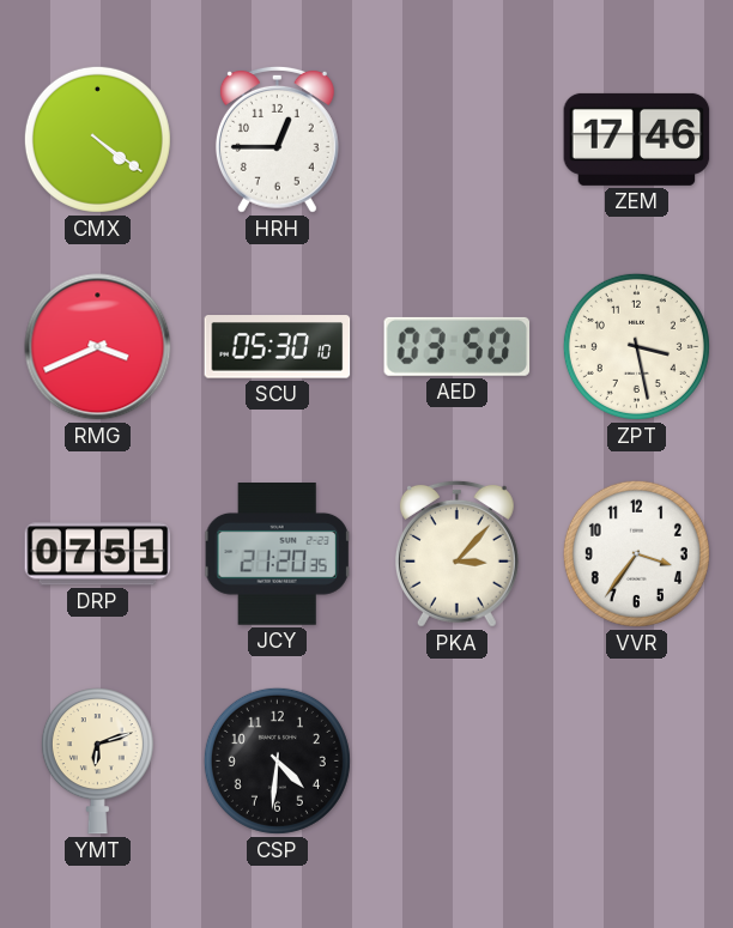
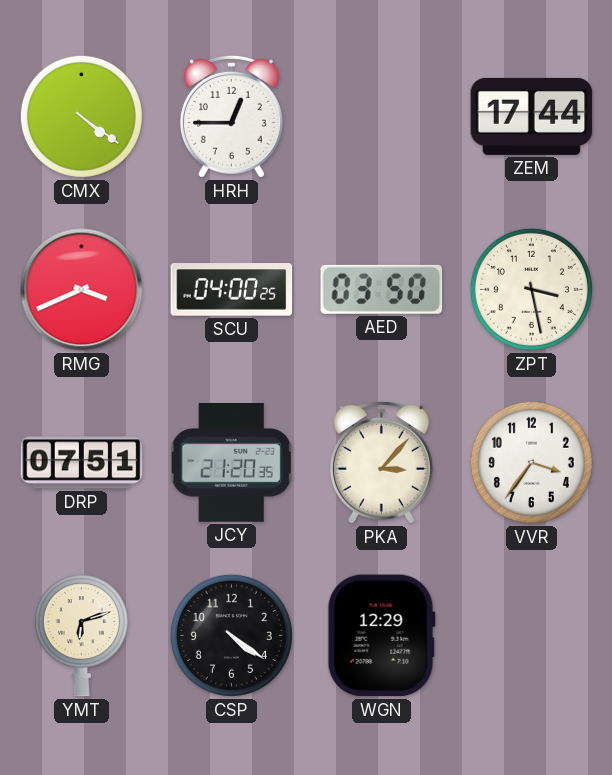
ZEM: 17:46 -> 17:44
SCU: 05:30 -> 04:00
CSP: 4:31 -> 4:21
WGN: none -> 12:29
